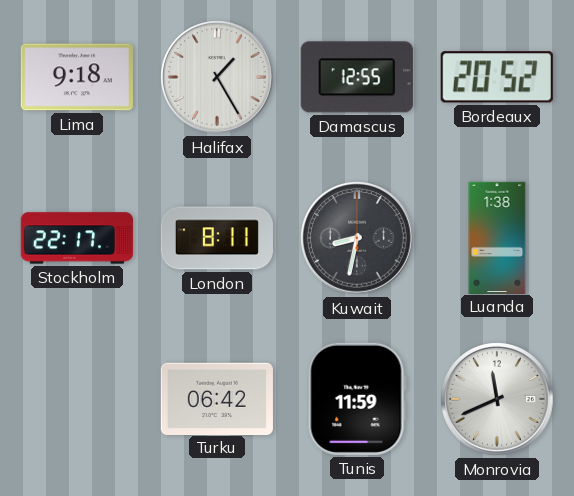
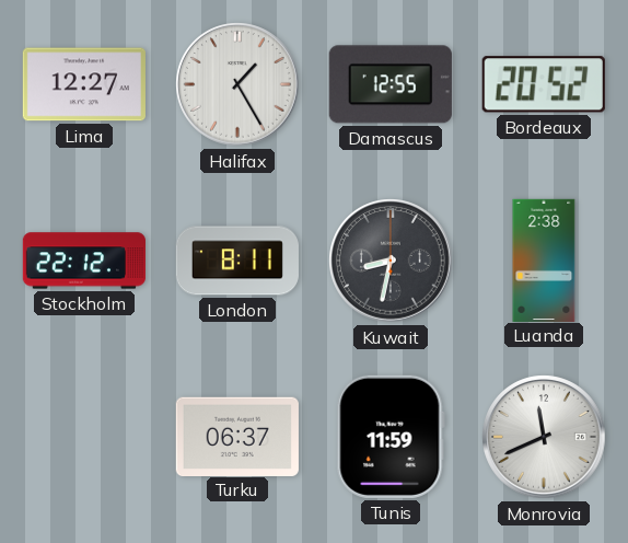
Lima: 9:18 -> 12:27
Stockholm: 22:17 -> 22:12
Luanda: 1:38 -> 2:38
Turku: 06:42 -> 06:37
